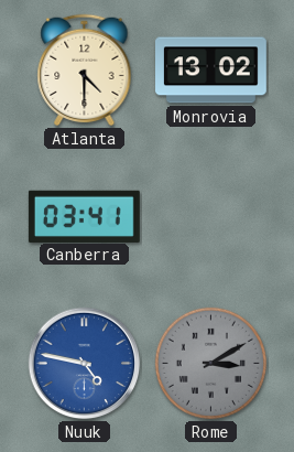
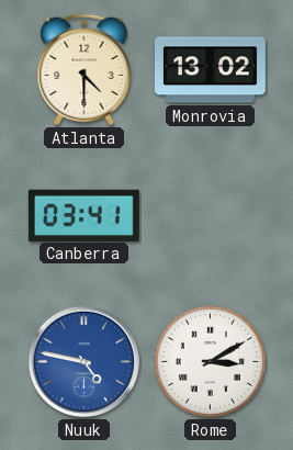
Rome dial: grey -> white
